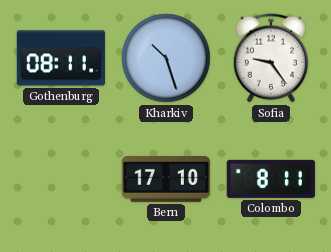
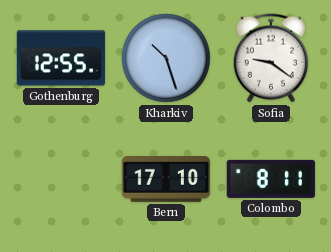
Gothenburg: 08:11 -> 12:55
Sofia: 9:24 -> 9:21
